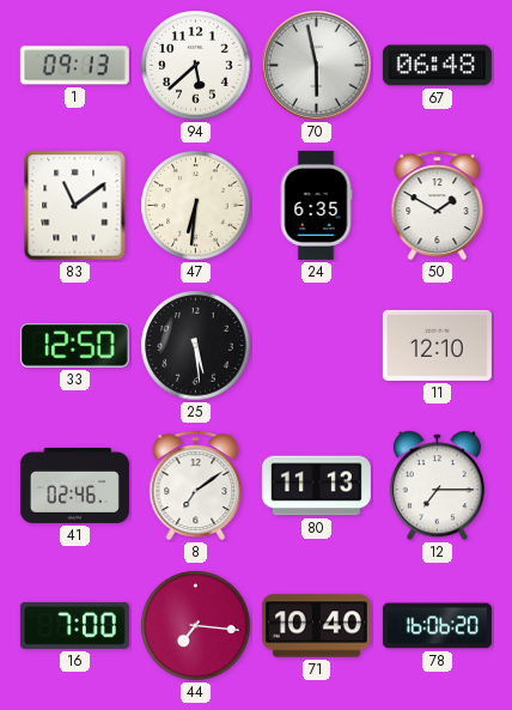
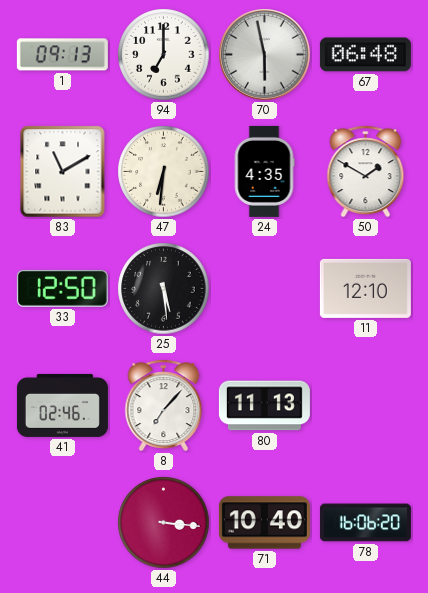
94: 5:38 -> 7:00
83: 11:09 -> 11:10
24: 6:35 -> 4:35
8: 7:09 -> 7:07
12: 7:15 -> none
16: 7:00 -> none
44: 7:16 -> 3:16
